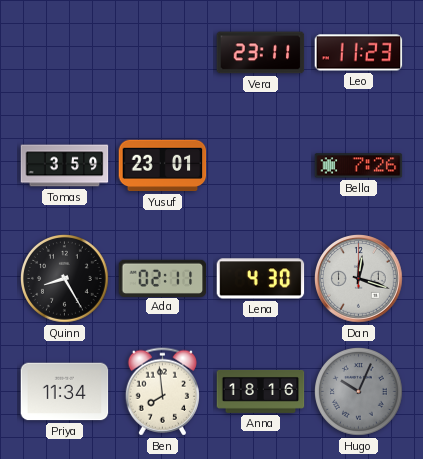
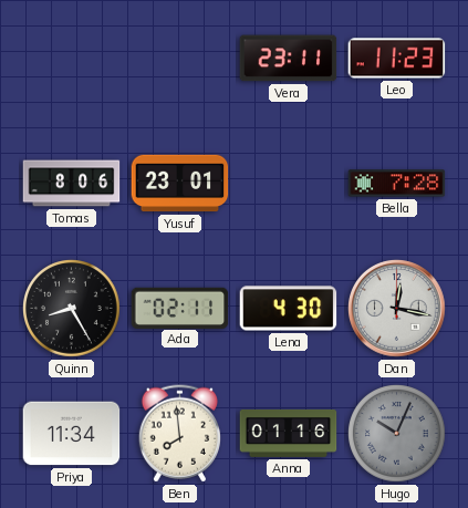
Tomas: 3:59 -> 8:06
Bella: 7:26 -> 7:28
Dan: 12:18 -> 12:17
Anna: 18:16 -> 01:16
